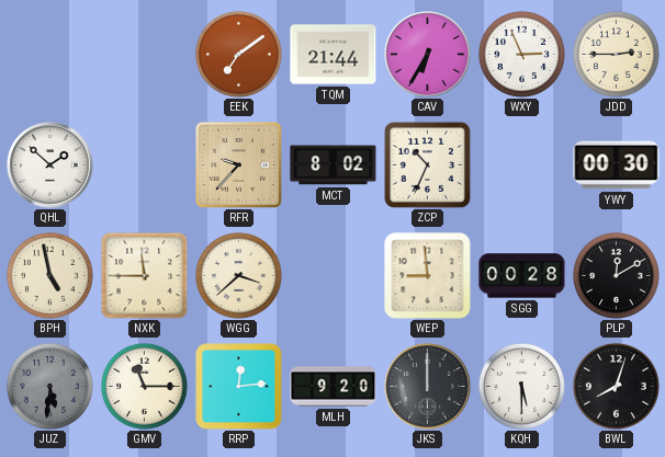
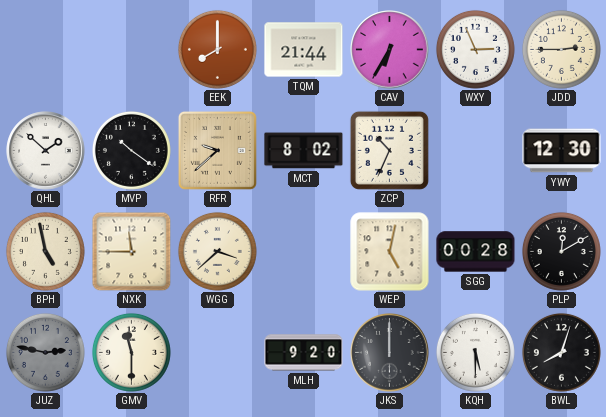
EEK: 7:09 -> 8:00
MVP: none -> 10:21
RFR: 9:37 -> 9:38
YWY: 00:30 -> 12:30
WEP: 8:59 -> 5:02
JUZ: 5:31 -> 2:47
GMV: 11:15 -> 11:30
RRP: 12:14 -> none
